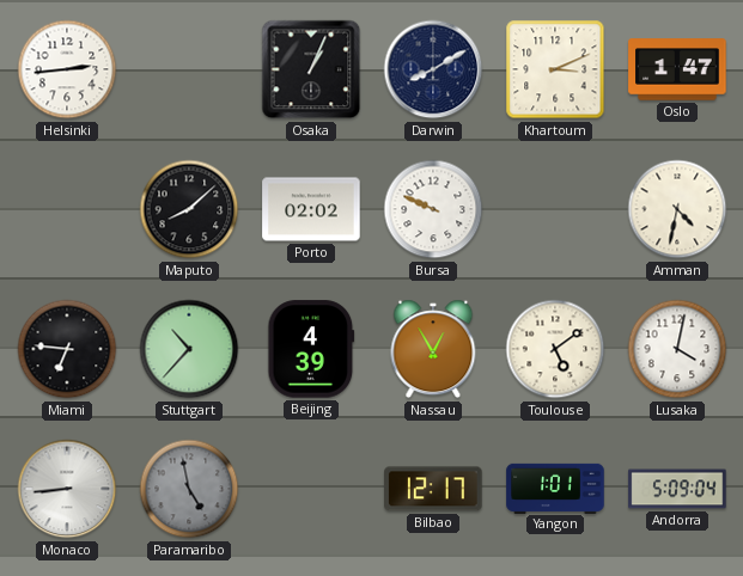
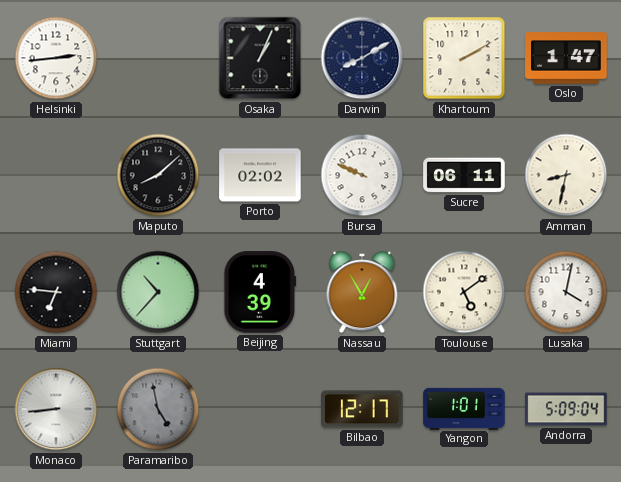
Khartoum: 3:11 -> 2:10
Sucre: none -> 06:11
Amman: 4:32 -> 8:32
